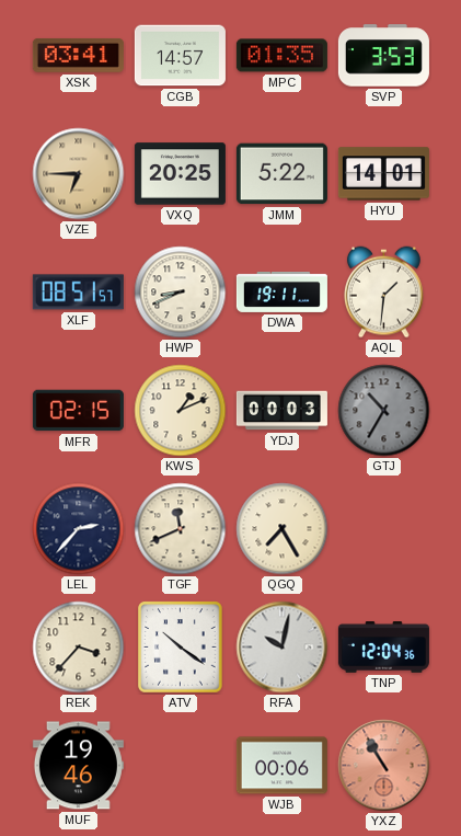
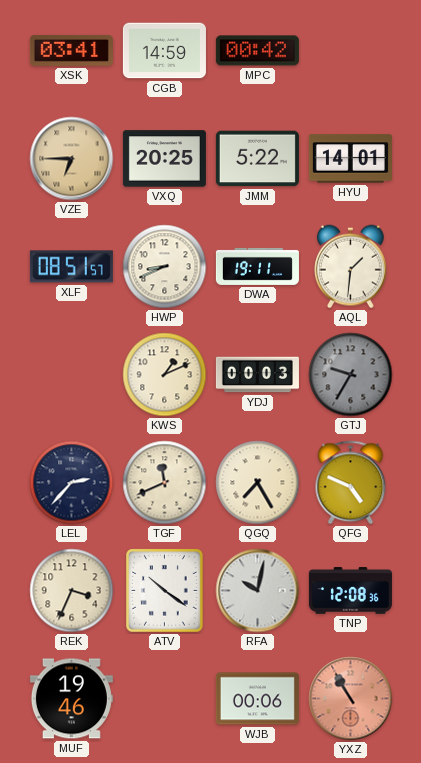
CGB: 14:57 -> 14:59
MPC: 01:35 -> 00:42
SVP: 3:53 -> none
MFR: 02:15 -> none
GTJ: 10:35 -> 9:35
QFG: none -> 4:49
REK: 3:37 -> 3:34
TNP: 12:04 -> 12:08
